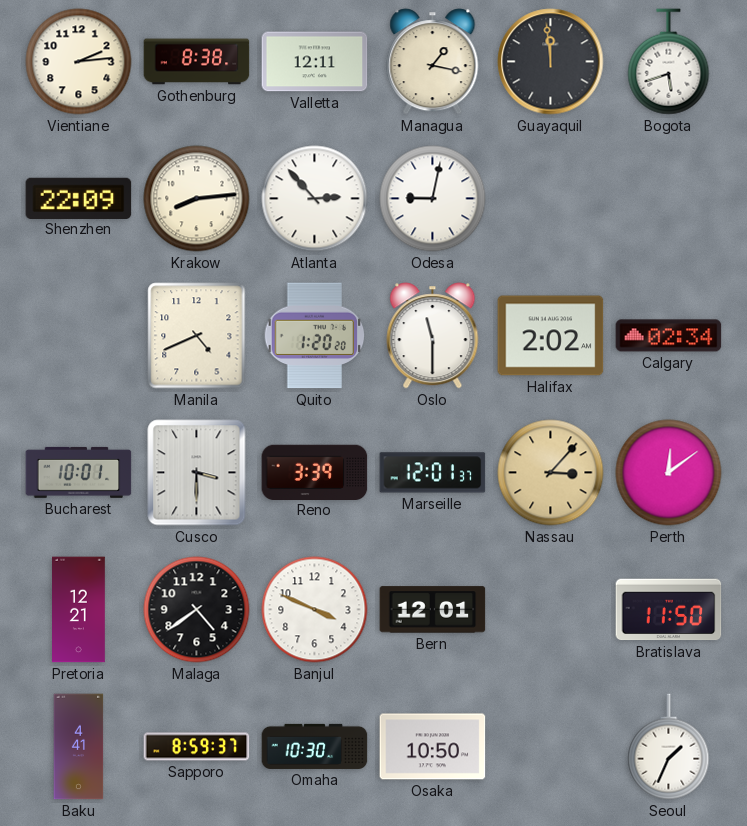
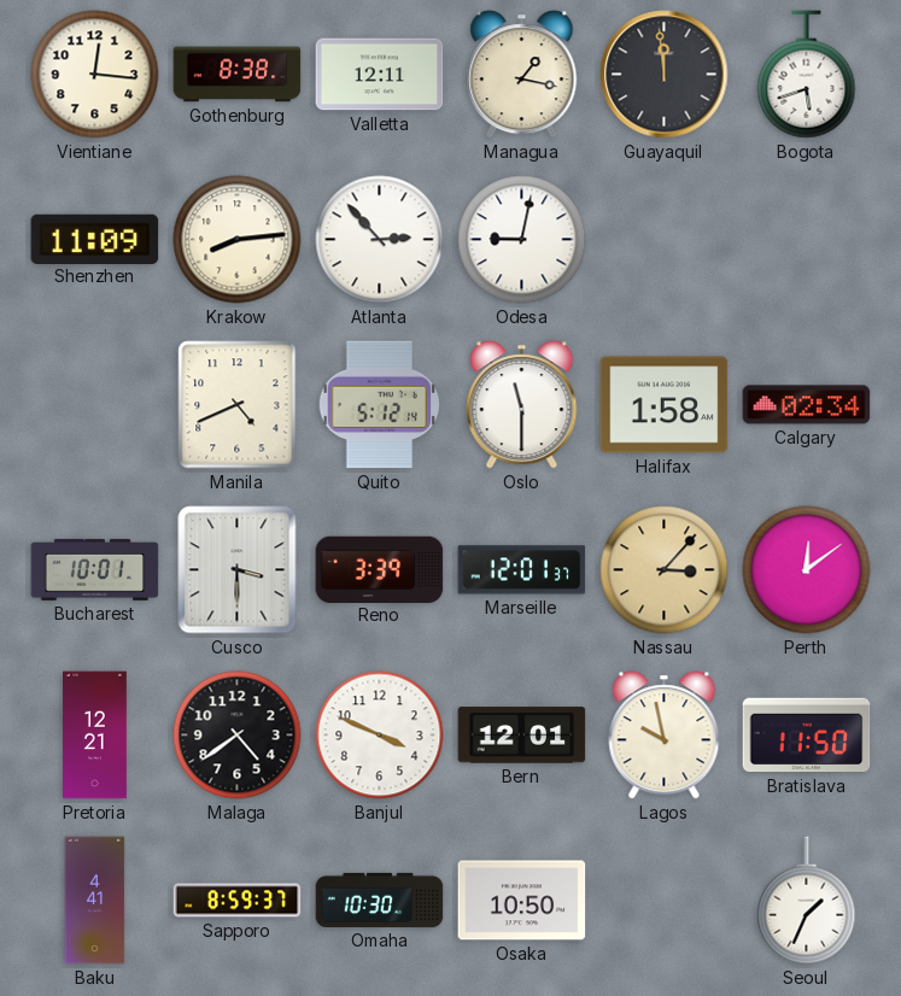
Vientiane: 2:14 -> 12:16
Shenzhen: 22:09 -> 11:09
Quito: 1:20 -> 5:12
Halifax: 2:02 -> 1:58
Lagos: none -> 9:58
